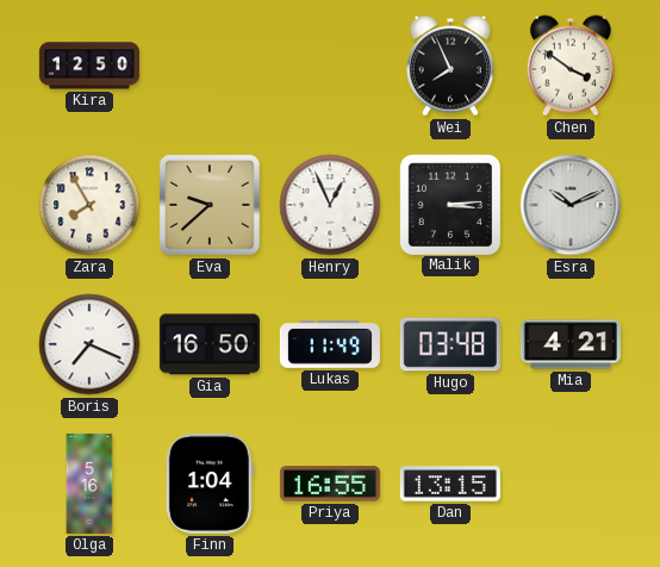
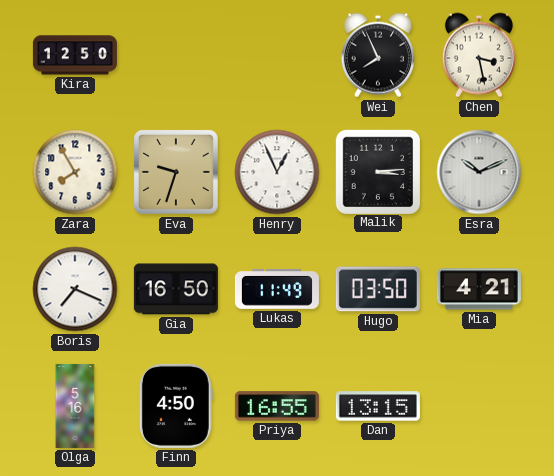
Chen: 3:51 -> 3:28
Eva: 9:38 -> 9:33
Hugo: 03:48 -> 03:50
Finn: 1:04 -> 4:50
